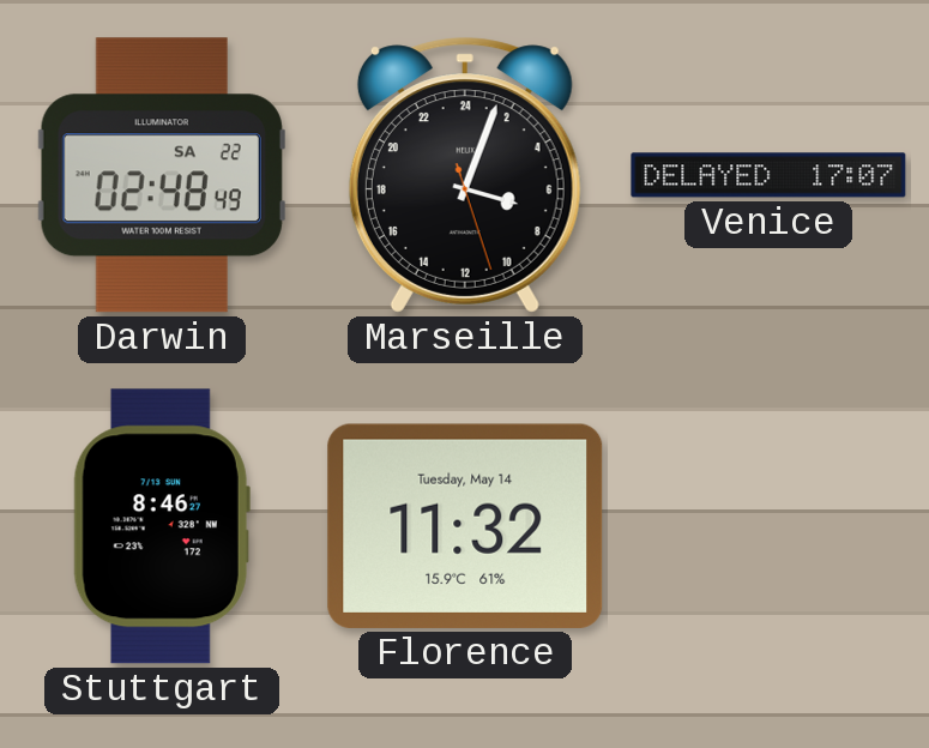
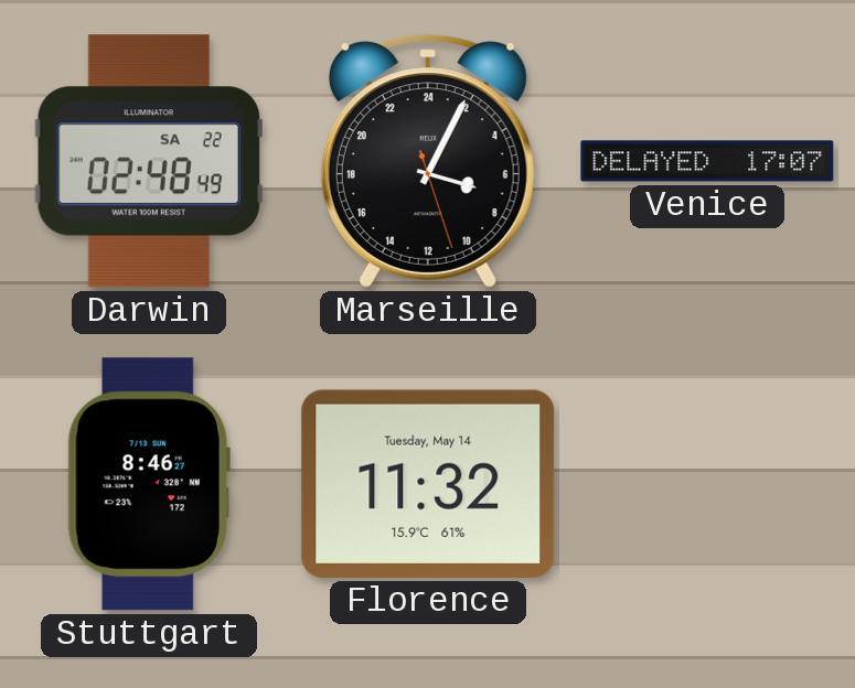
Marseille: 7:03 -> 7:04
